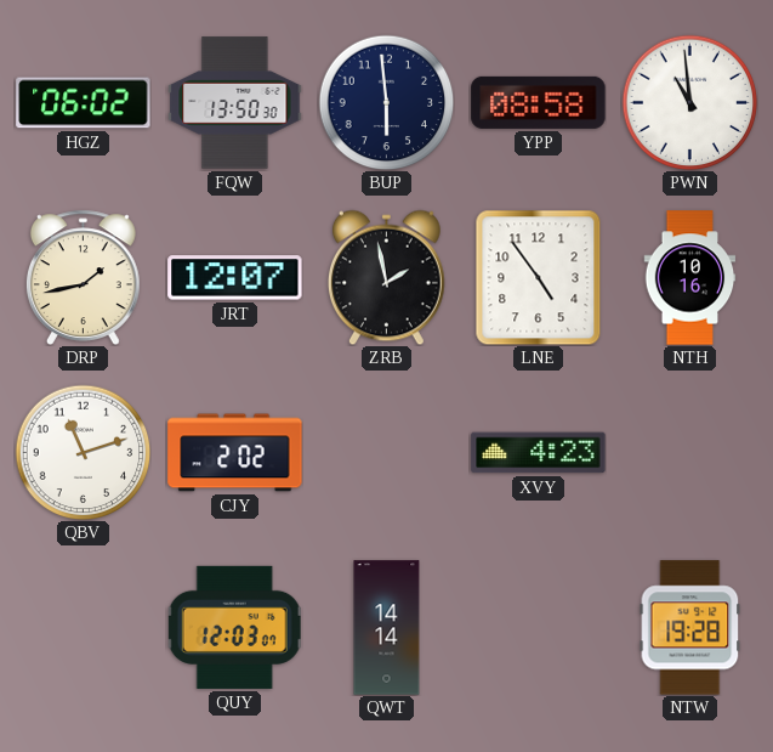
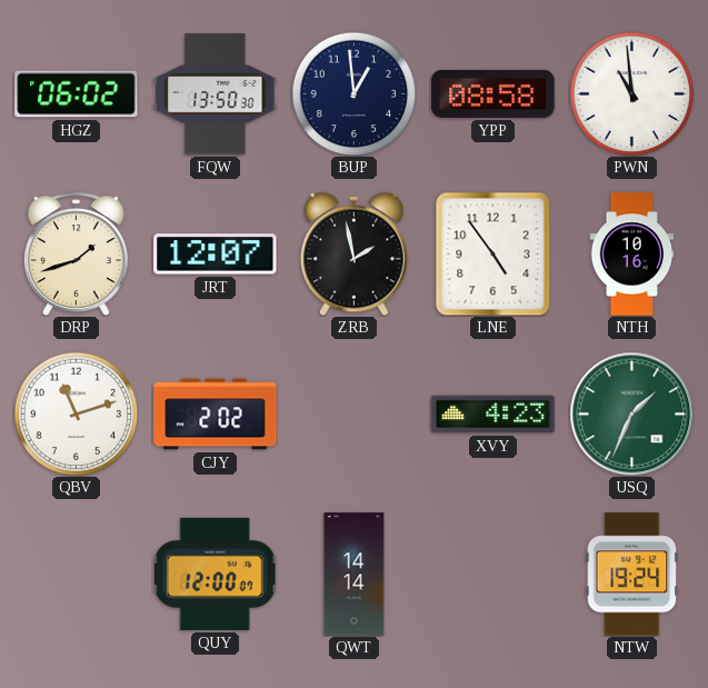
BUP: 5:59 -> 12:59
DRP: 1:43 -> 1:42
USQ: none -> 1:34
QUY: 12:03 -> 12:00
NTW: 19:28 -> 19:24
